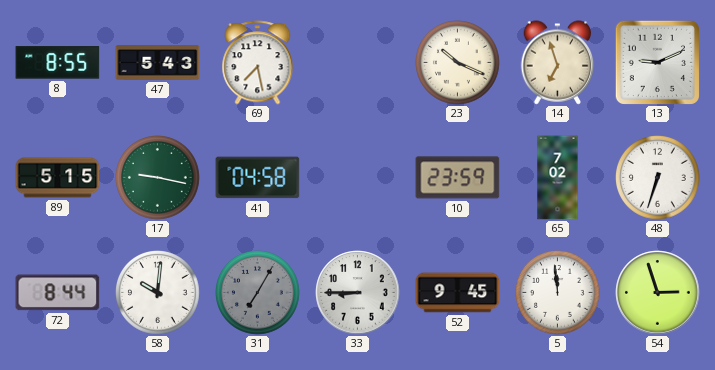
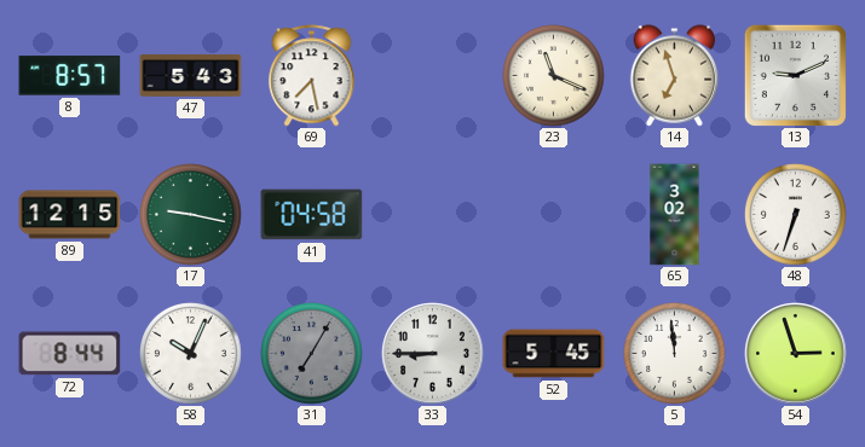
8: 8:55 -> 8:57
23: 10:19 -> 11:19
89: 5:15 -> 12:15
10: 23:59 -> none
65: 7:02 -> 3:02
58: 10:01 -> 10:04
52: 9:45 -> 5:45
